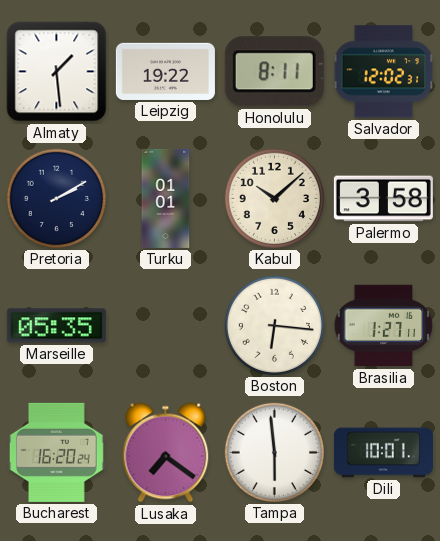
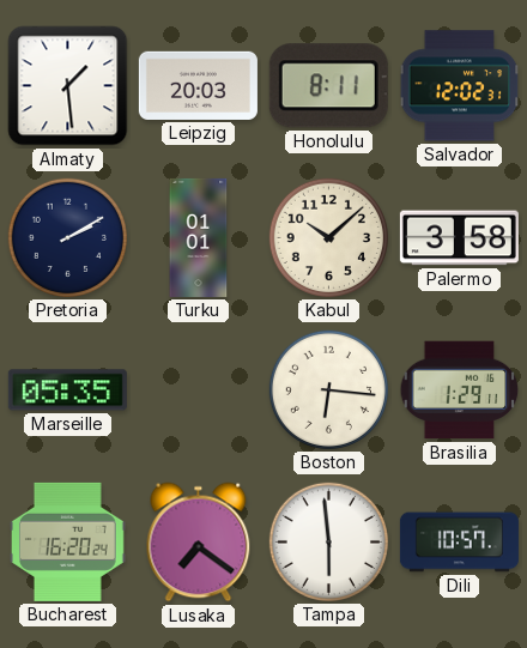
Leipzig: 19:22 -> 20:03
Brasilia: 1:27 -> 1:29
Dili: 10:01 -> 10:57
